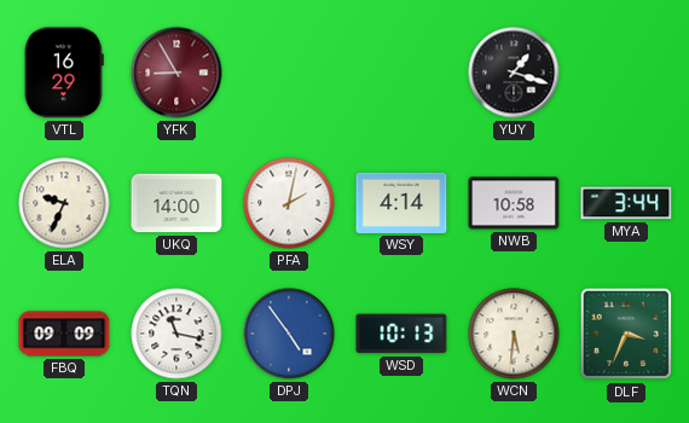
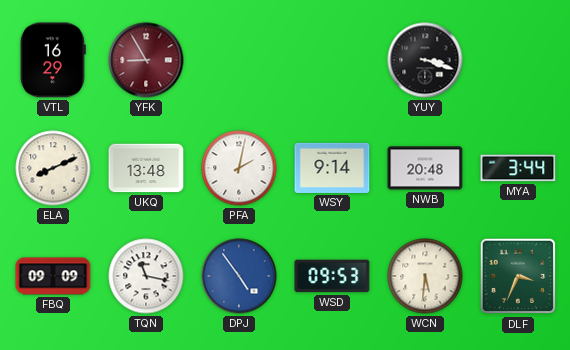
YUY: 1:18 -> 3:18
ELA: 9:34 -> 8:11
UKQ: 14:00 -> 13:48
WSY: 4:14 -> 9:14
NWB: 10:58 -> 20:48
WSD: 10:13 -> 09:53
